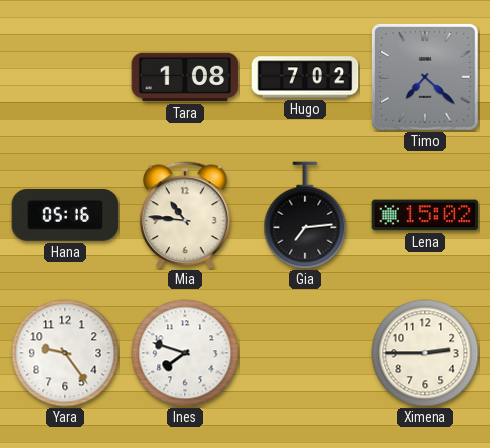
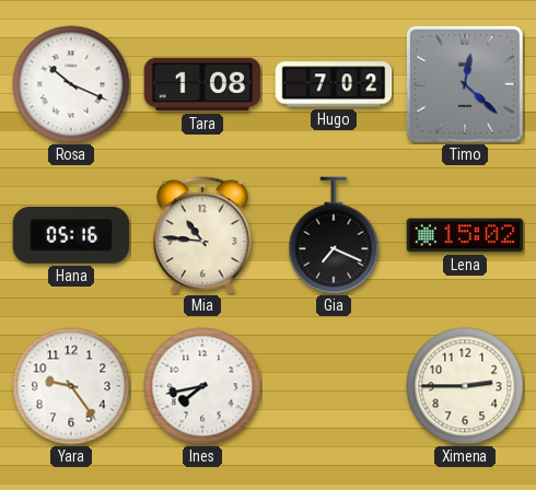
Rosa: none -> 10:19
Timo: 7:22 -> 12:22
Gia: 7:14 -> 7:19
Ines: 7:48 -> 7:43
